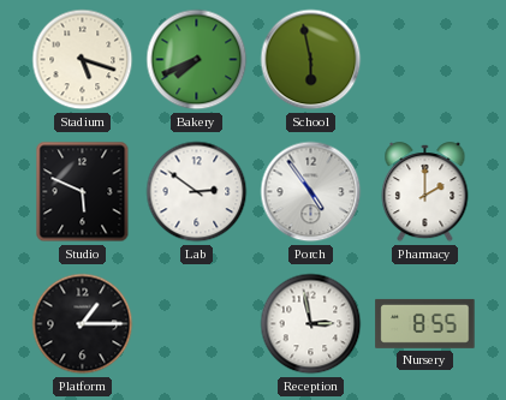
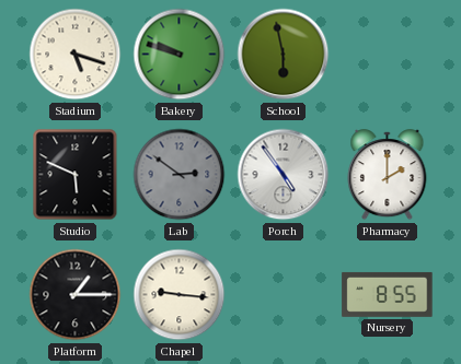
Bakery: 7:41 -> 9:48
Lab dial: white -> grey
Chapel: none -> 9:16
Reception: 2:58 -> none
